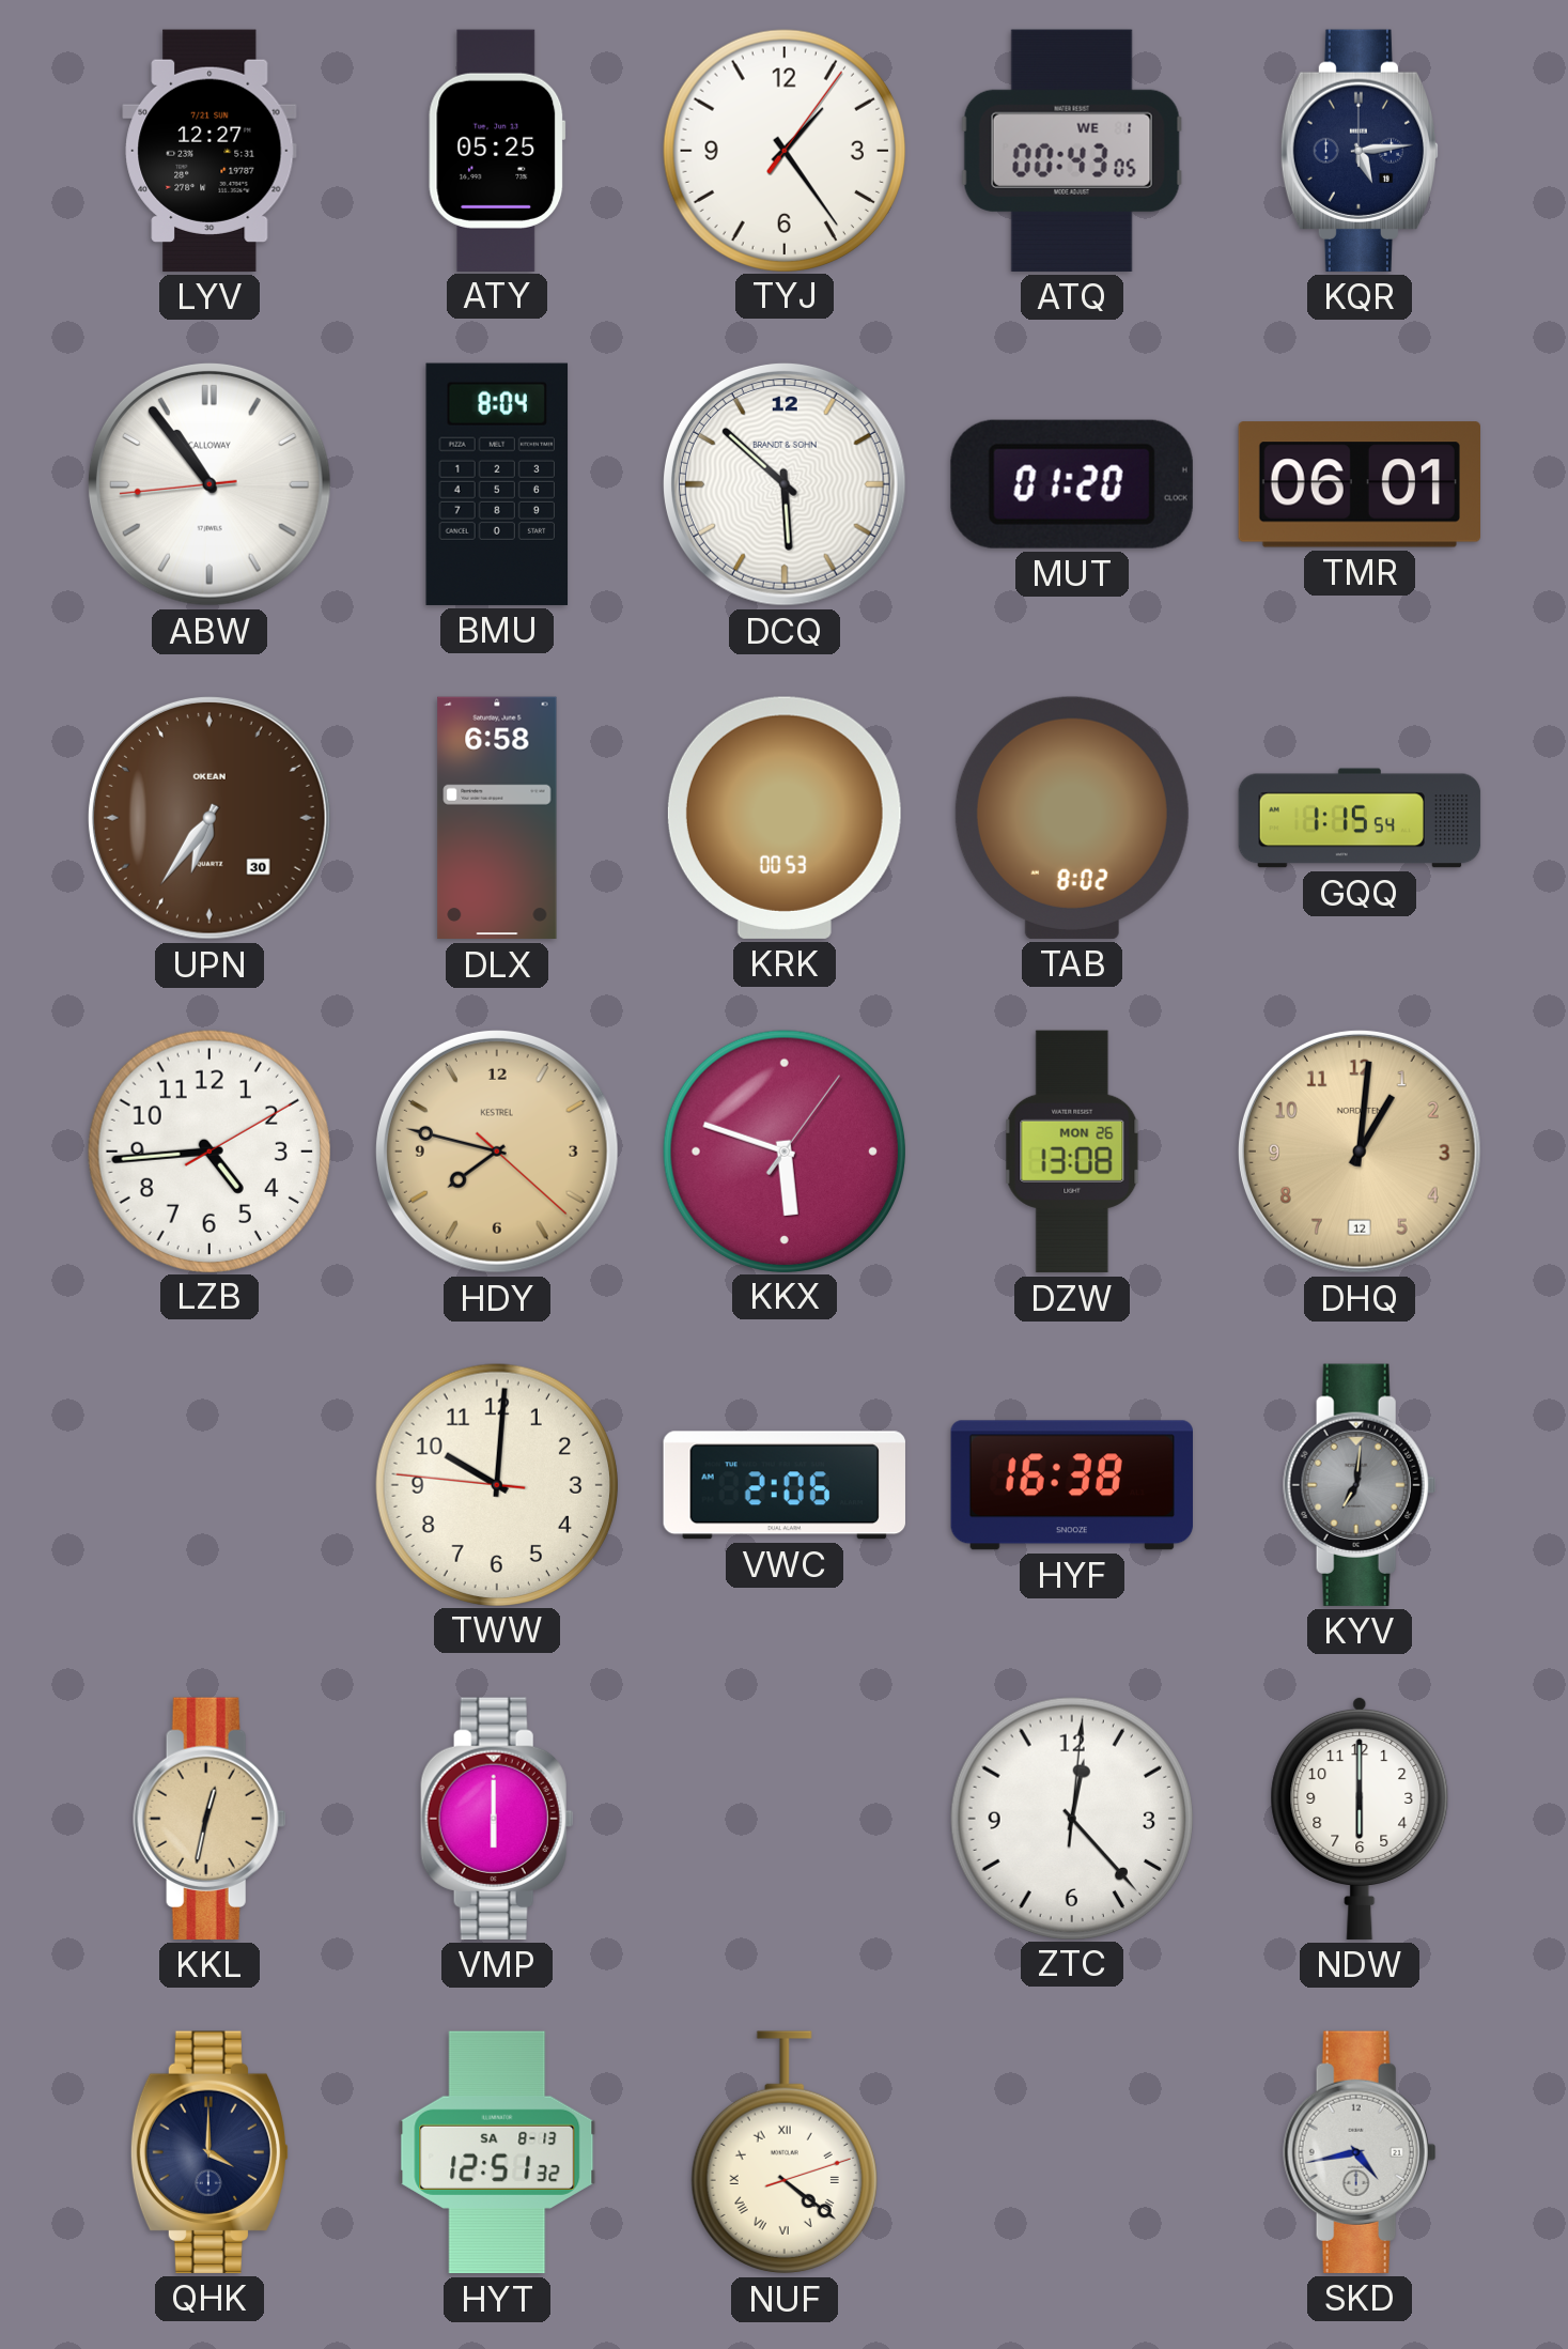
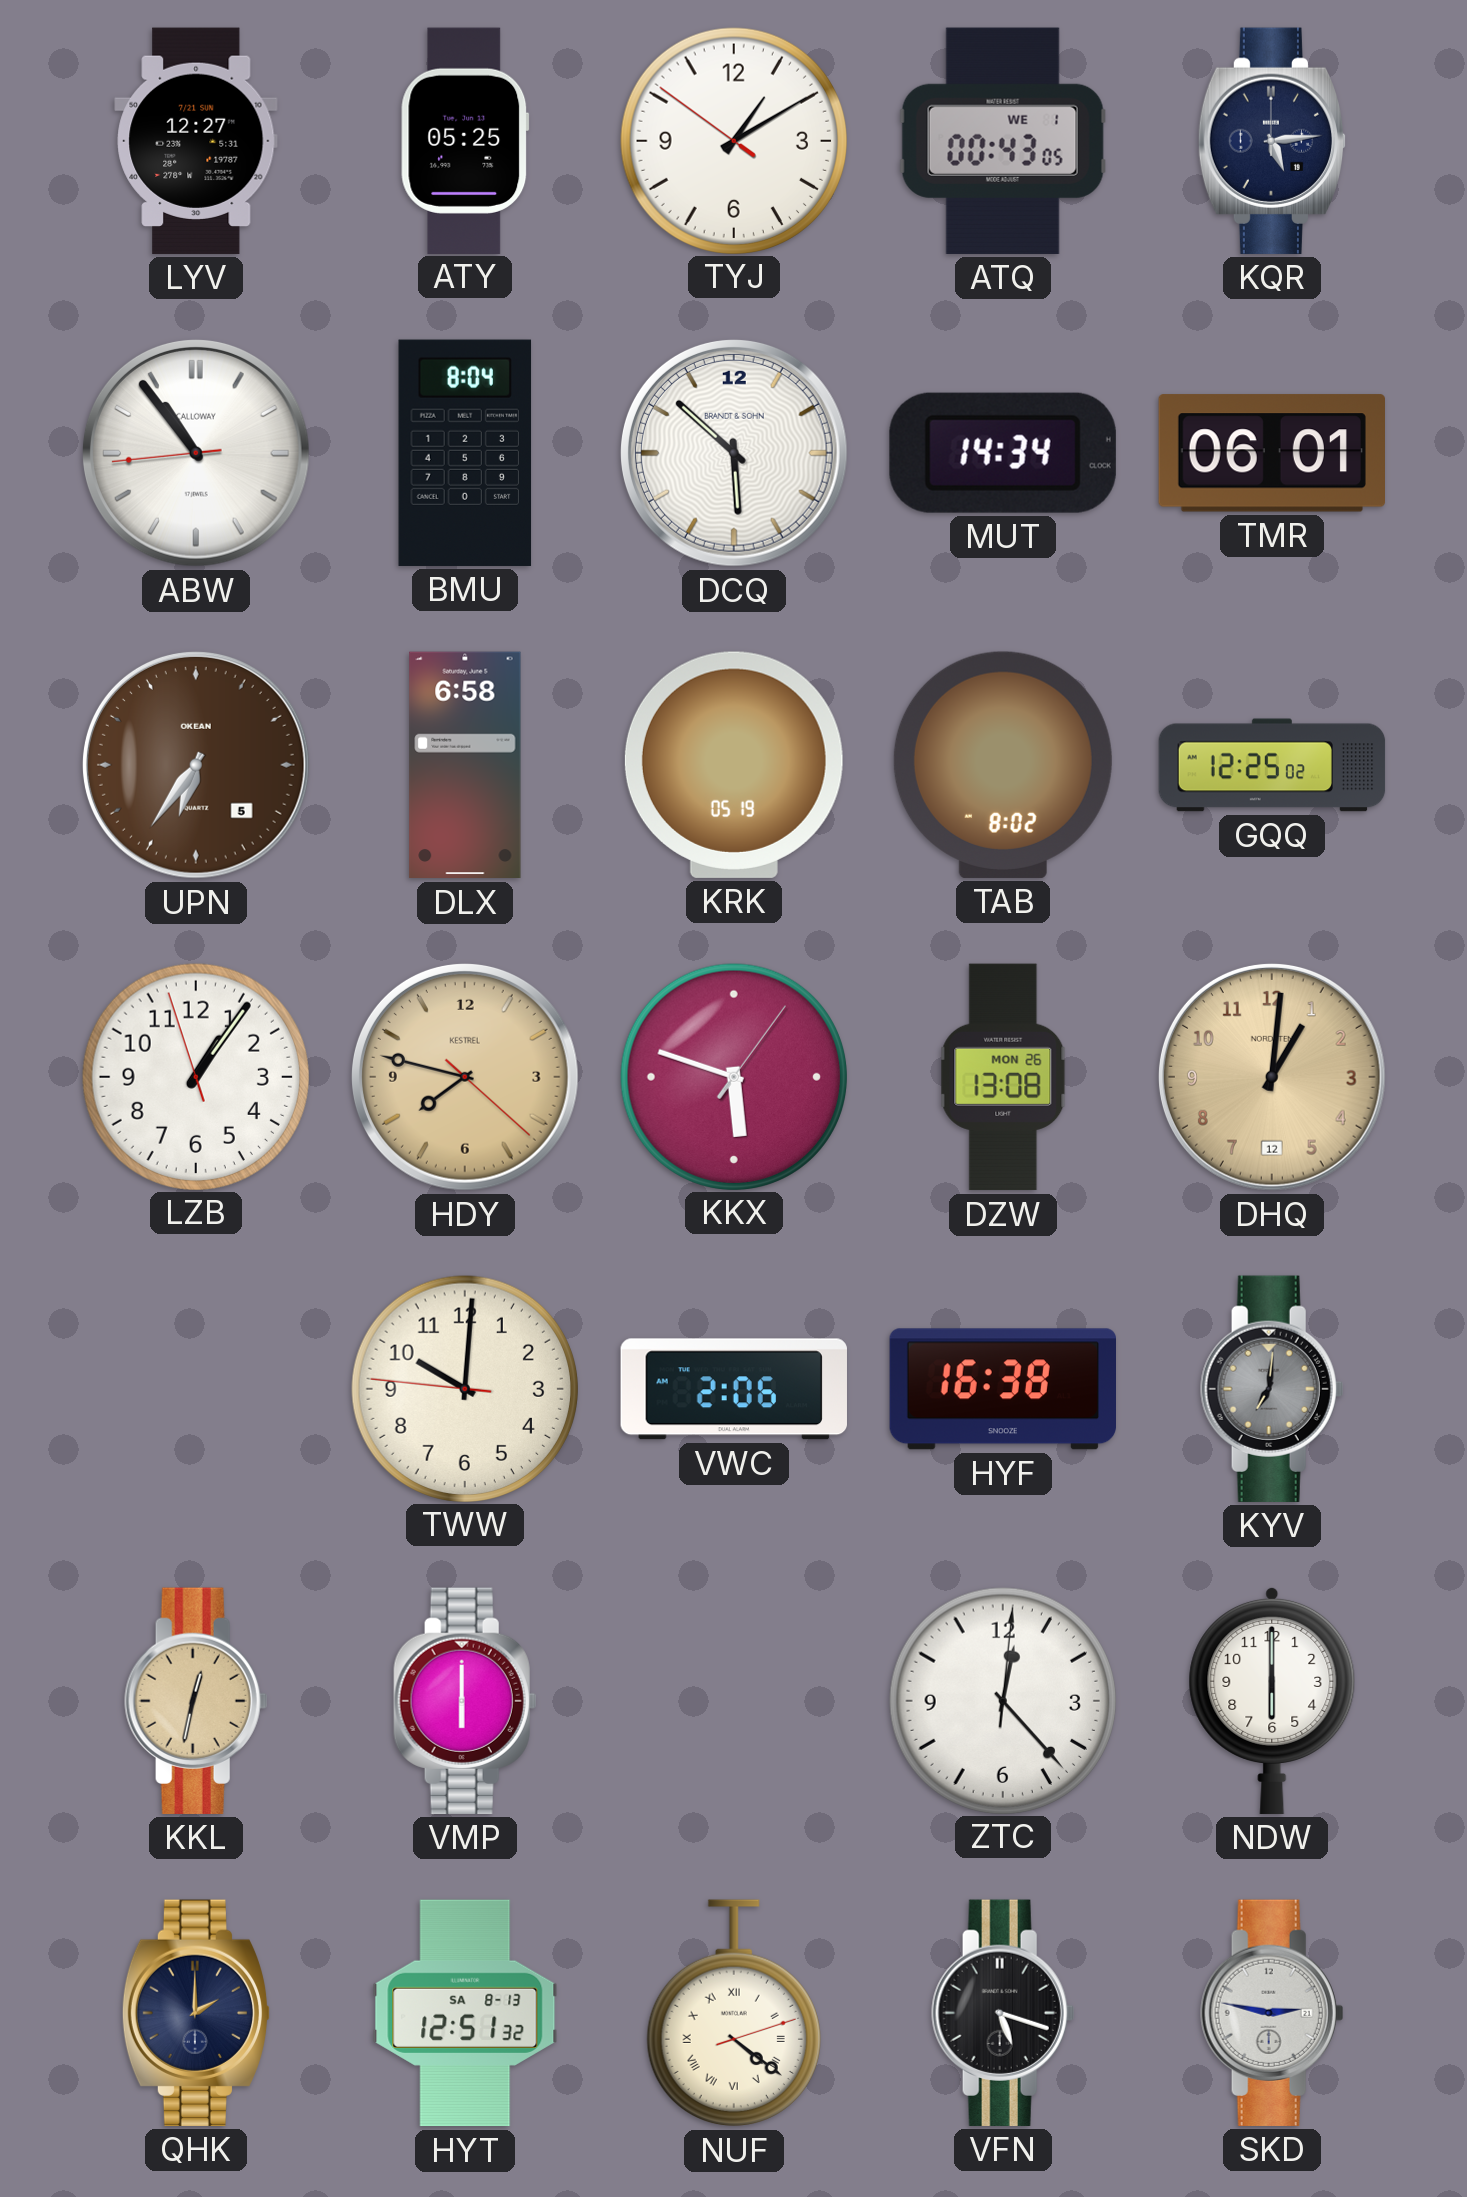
TYJ: 1:24 -> 1:09
MUT: 01:20 -> 14:34
UPN date: 30 -> 5
KRK: 00:53 -> 05:19
GQQ: 1:15 -> 12:25
LZB: 4:44 -> 1:05
QHK: 4:00 -> 2:00
VFN: none -> 5:18
SKD: 4:43 -> 2:47
